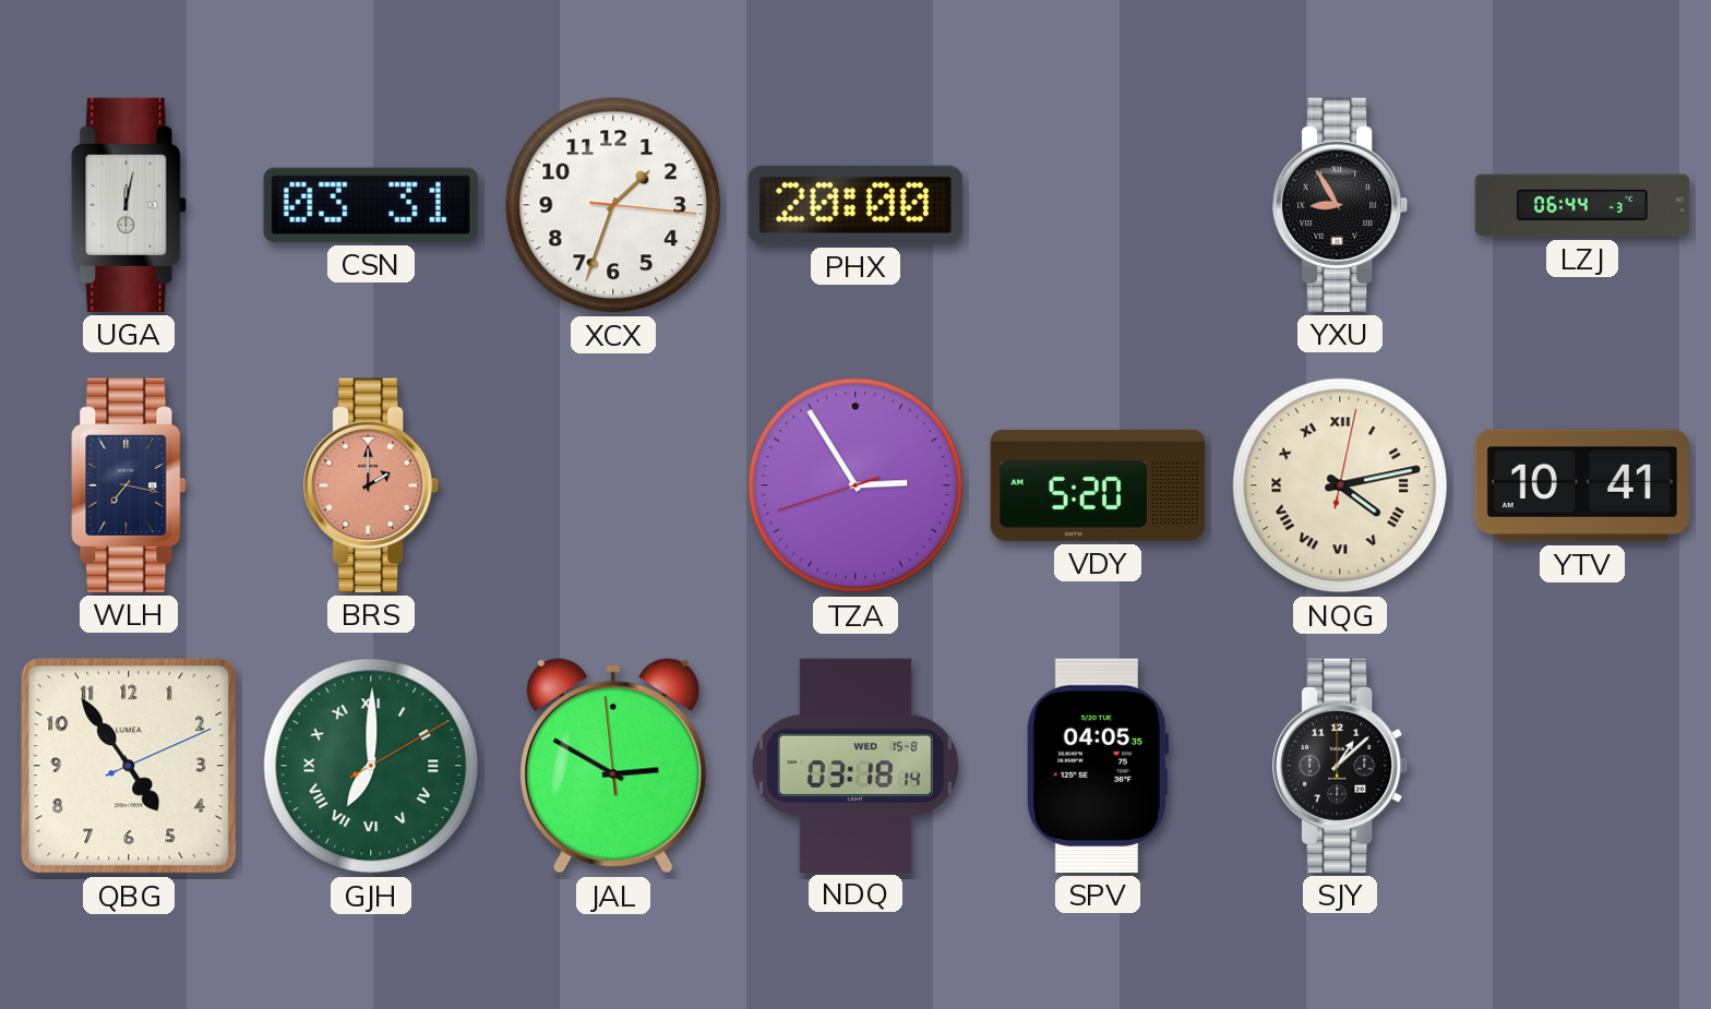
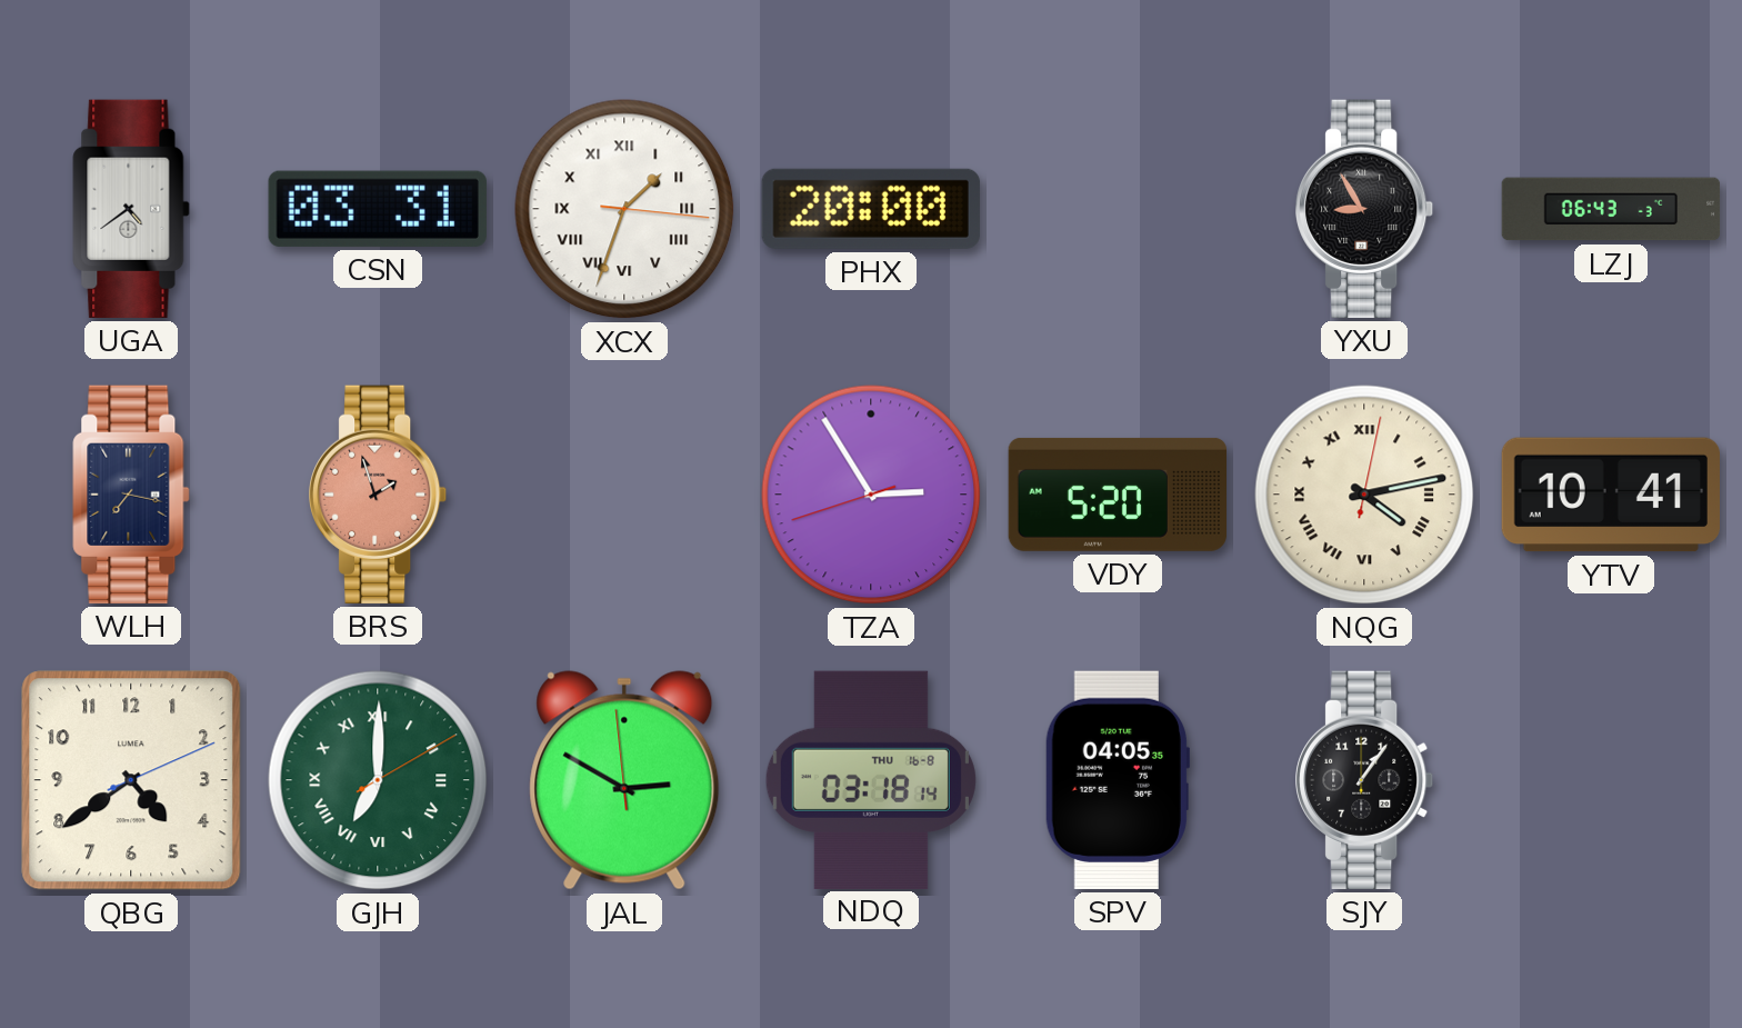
UGA: 12:02 -> 4:39
XCX numerals: Arabic -> Roman
LZJ: 06:44 -> 06:43
BRS: 2:00 -> 1:57
QBG: 4:54 -> 4:39
NDQ date: WED 15-8 -> THU 16-8
SJY: 1:08 -> 1:06
